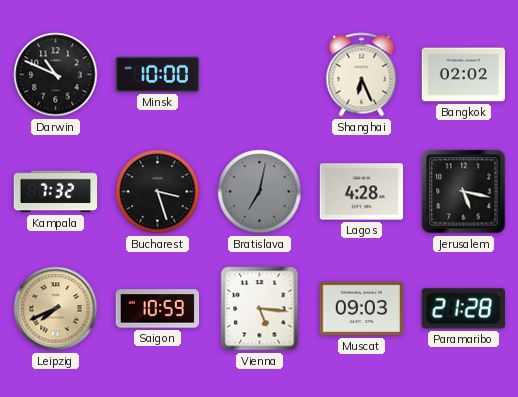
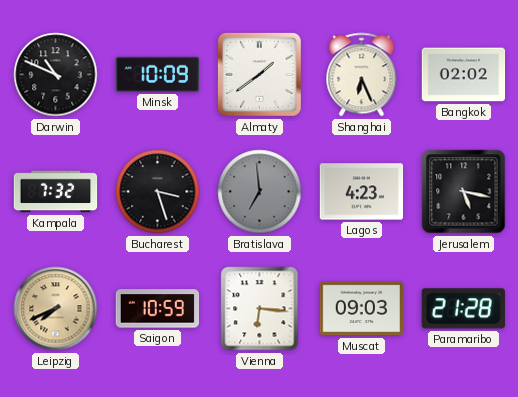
Minsk: 10:00 -> 10:09
Almaty: none -> 1:39
Bratislava: 7:02 -> 6:59
Lagos: 4:28 -> 4:23
Vienna: 5:16 -> 6:16
